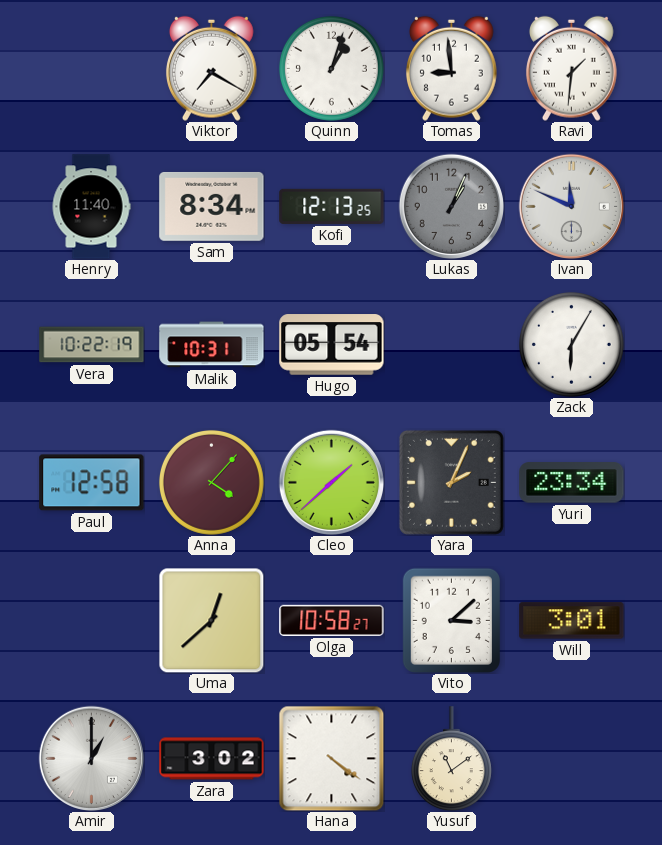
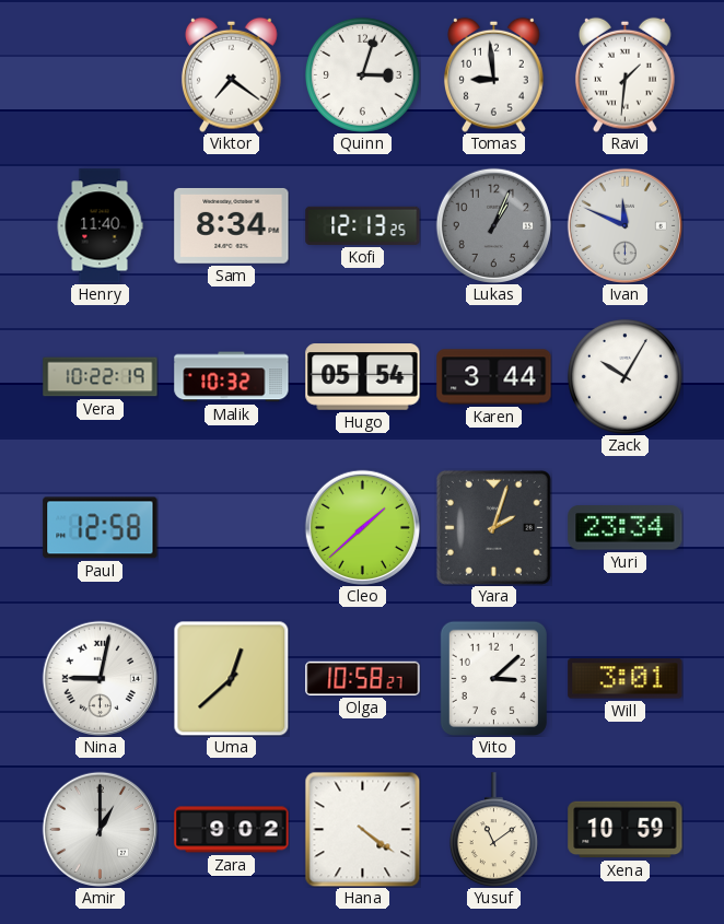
Viktor: 7:20 -> 7:21
Quinn: 1:03 -> 3:03
Malik: 10:31 -> 10:32
Karen: none -> 3:44
Zack: 6:05 -> 10:05
Anna: 4:07 -> none
Yara: 2:04 -> 2:03
Nina: none -> 9:02
Zara: 3:02 -> 9:02
Xena: none -> 10:59
